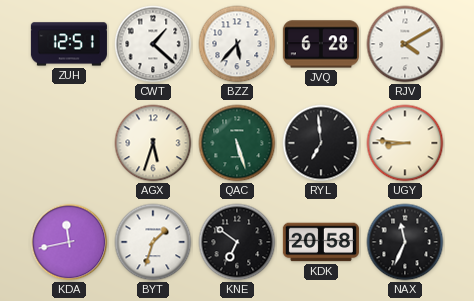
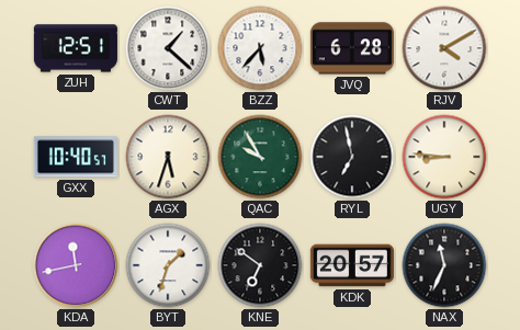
GXX: none -> 10:40
QAC: 5:27 -> 9:55
RYL: 6:59 -> 6:58
KDK: 20:58 -> 20:57
